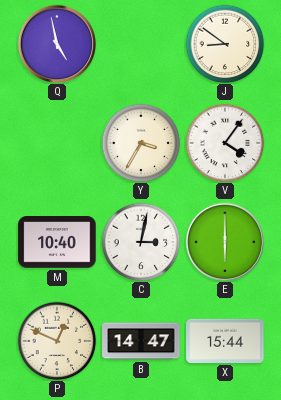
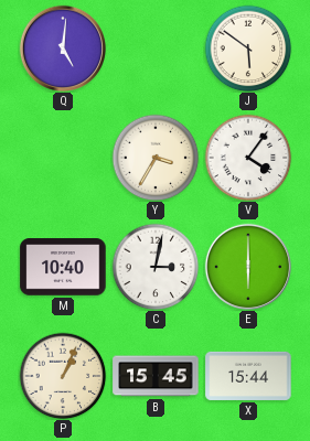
Q: 4:58 -> 5:01
J: 8:51 -> 5:51
P: 12:49 -> 1:04
B: 14:47 -> 15:45
